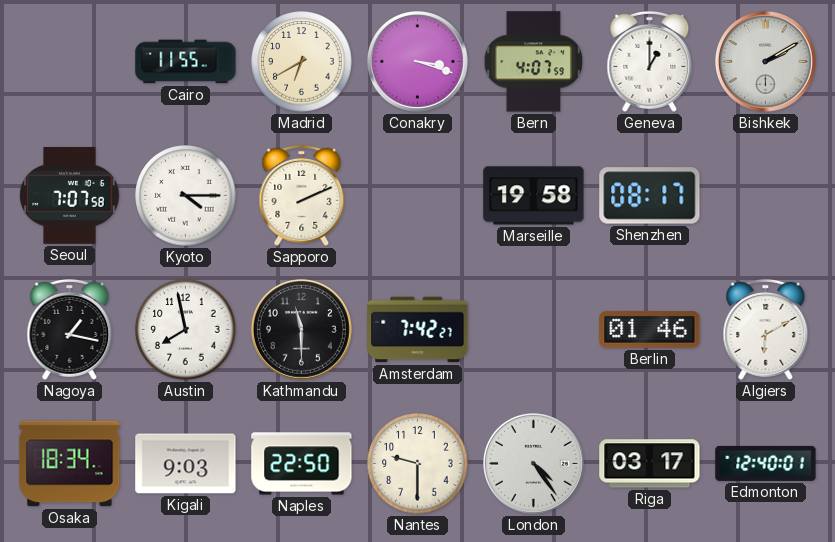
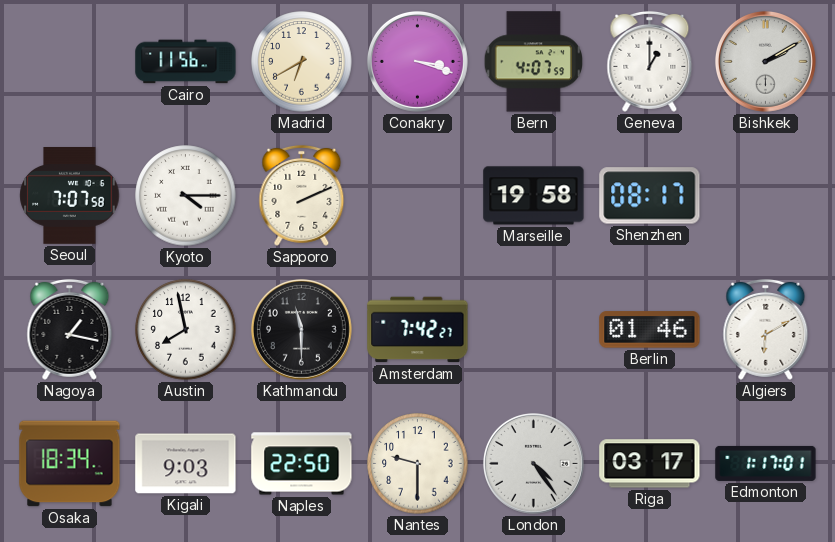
Cairo: 11:55 -> 11:56
Edmonton: 12:40 -> 1:17
